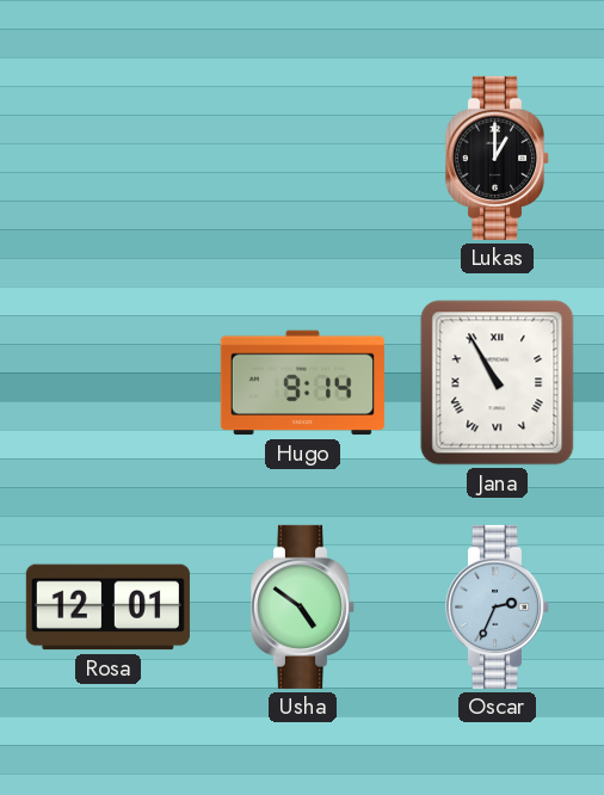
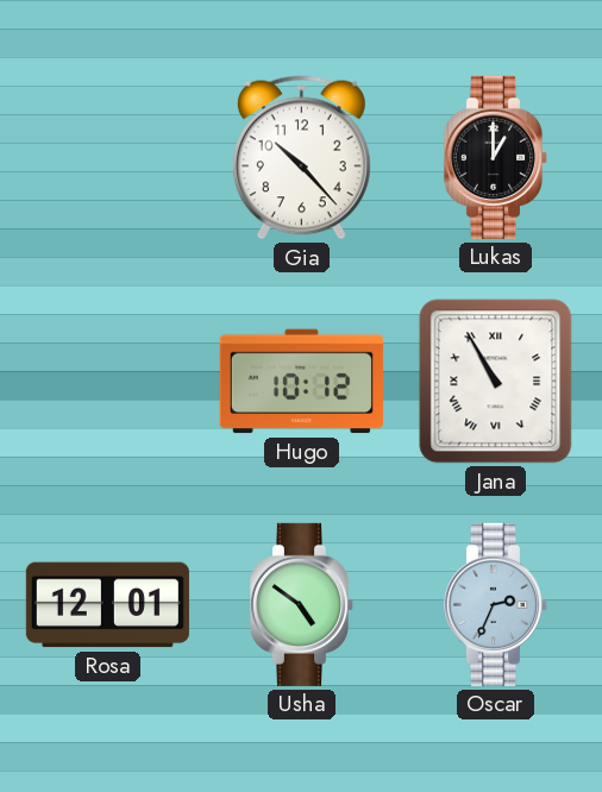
Gia: none -> 10:23
Hugo: 9:14 -> 10:12
